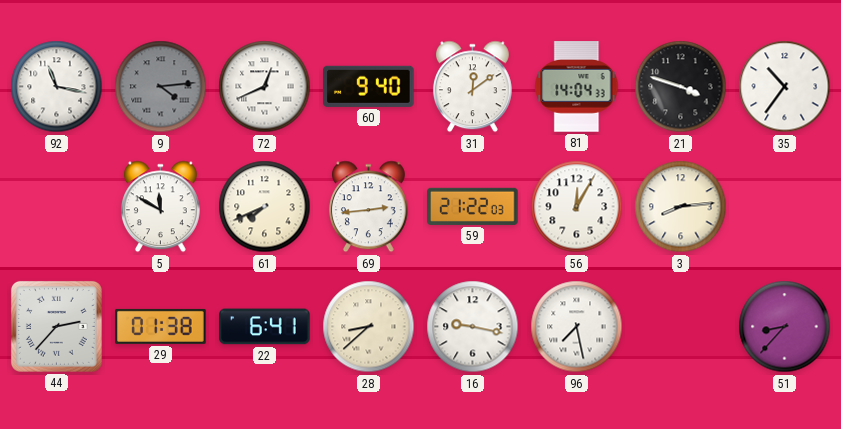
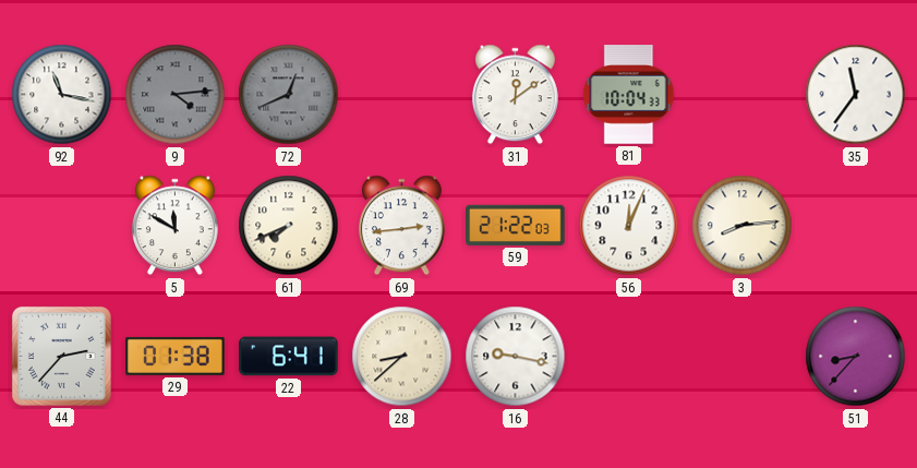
72 dial: white -> grey
60: 9:40 -> none
81: 14:04 -> 10:04
21: 3:48 -> none
35: 10:36 -> 11:36
56: 12:05 -> 12:04
96: 7:28 -> none
